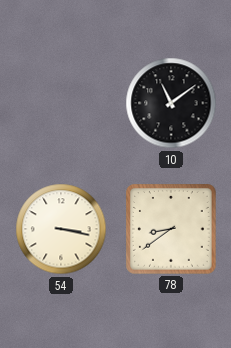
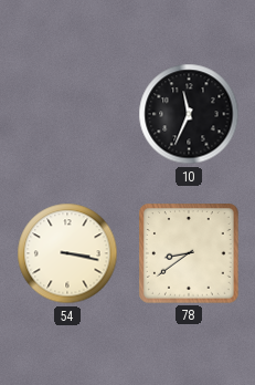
10: 11:09 -> 11:34
